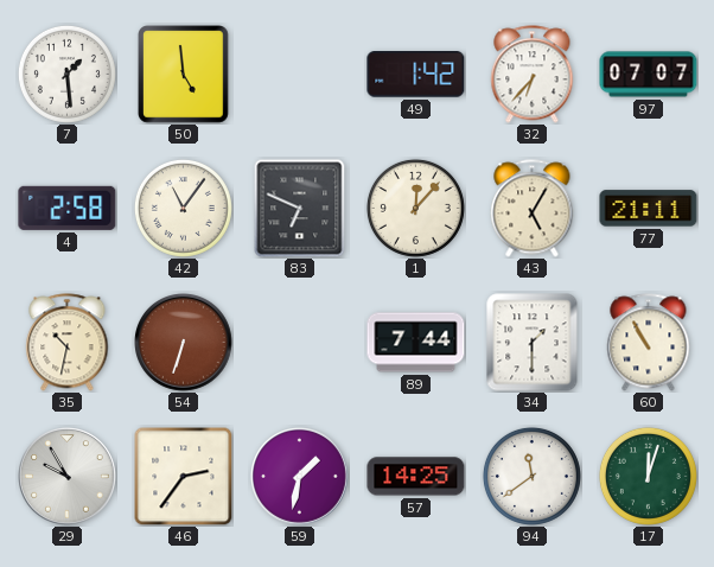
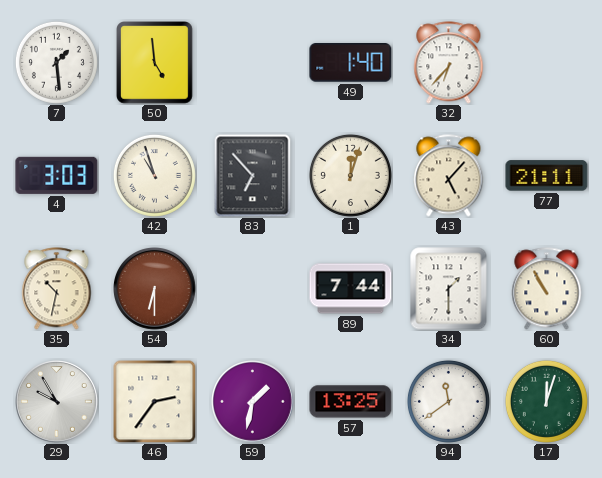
49: 1:42 -> 1:40
97: 07:07 -> none
4: 2:58 -> 3:03
42: 11:06 -> 10:57
83: 6:49 -> 6:53
1: 12:07 -> 12:03
43: 5:05 -> 5:07
54: 6:33 -> 6:30
57: 14:25 -> 13:25
